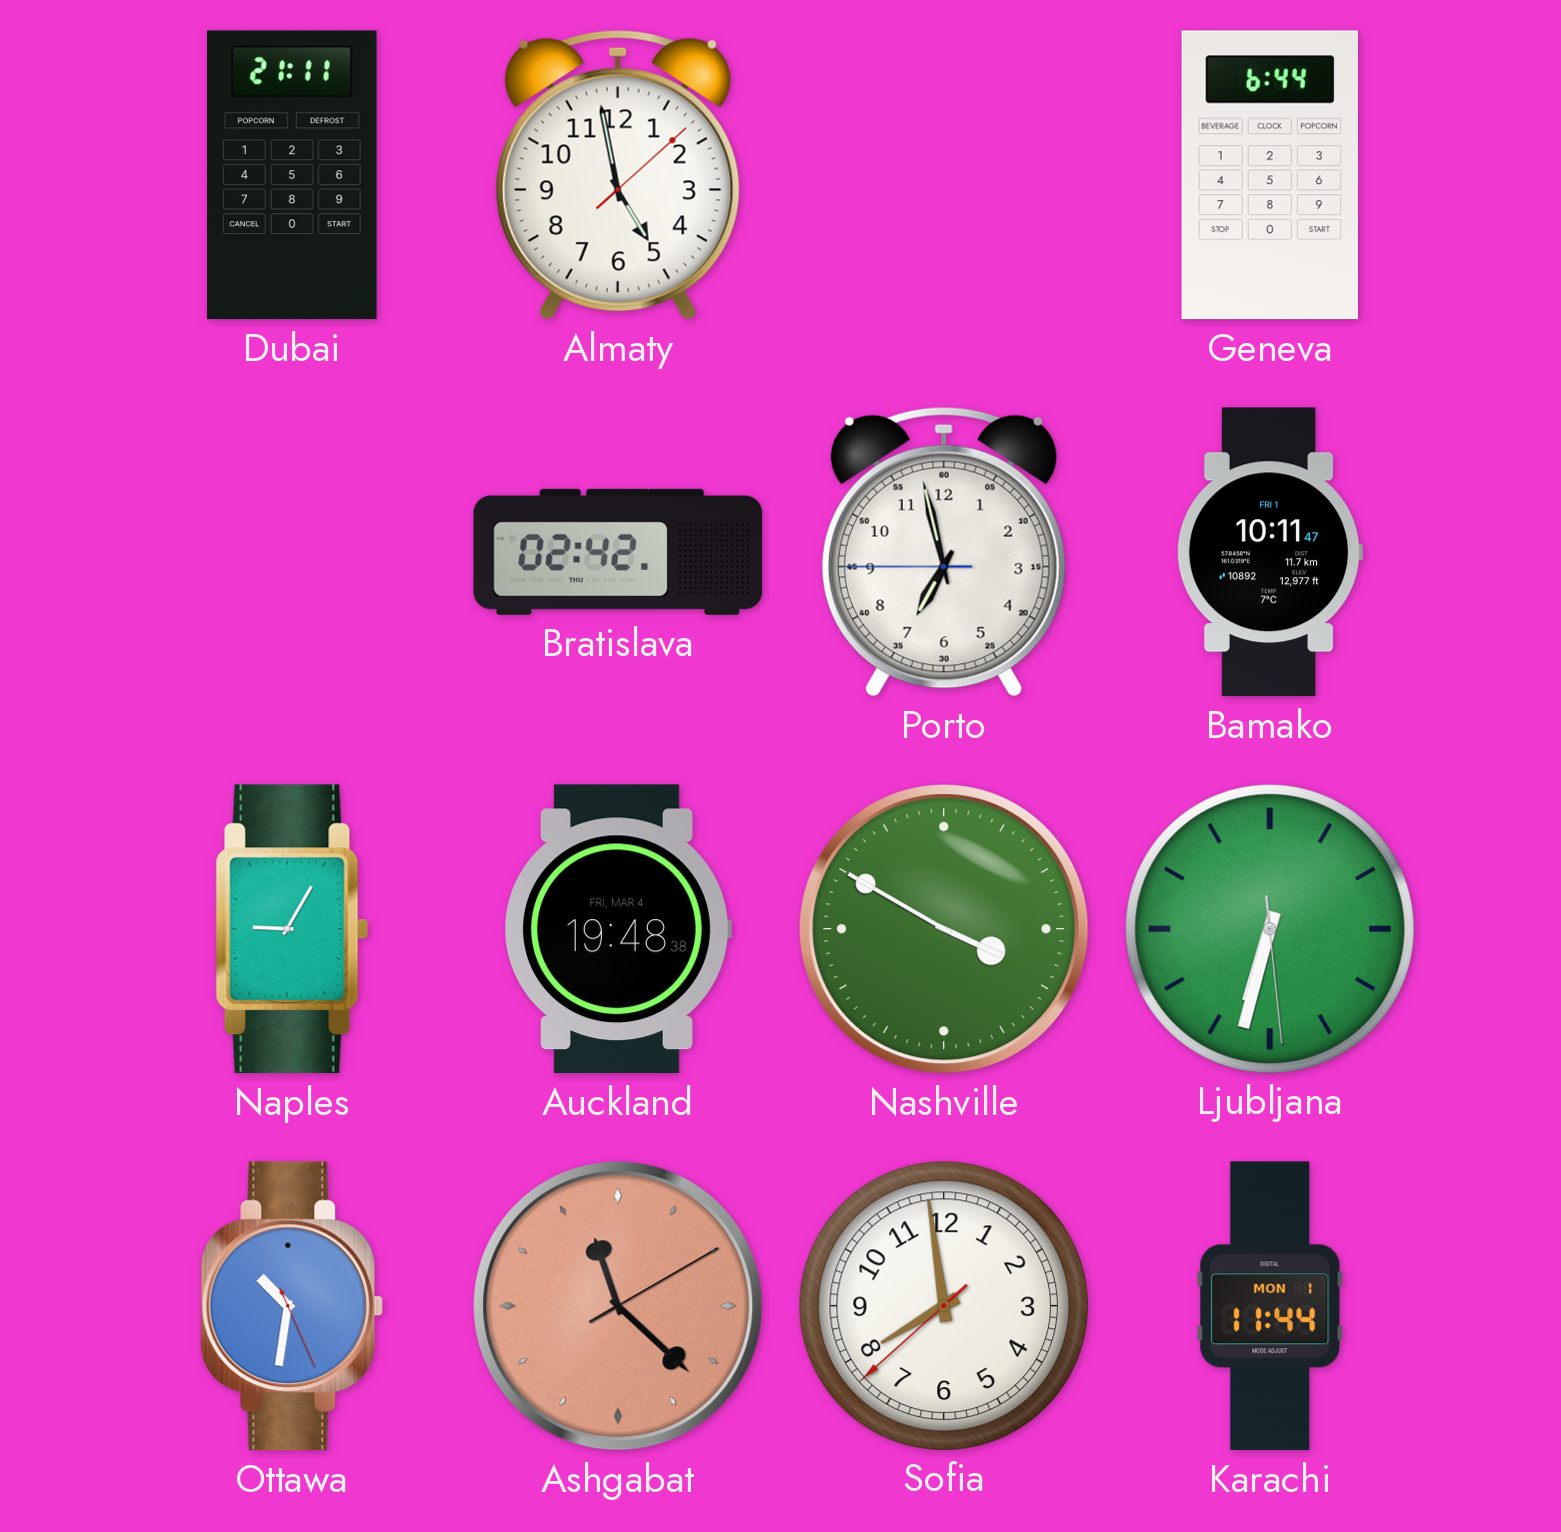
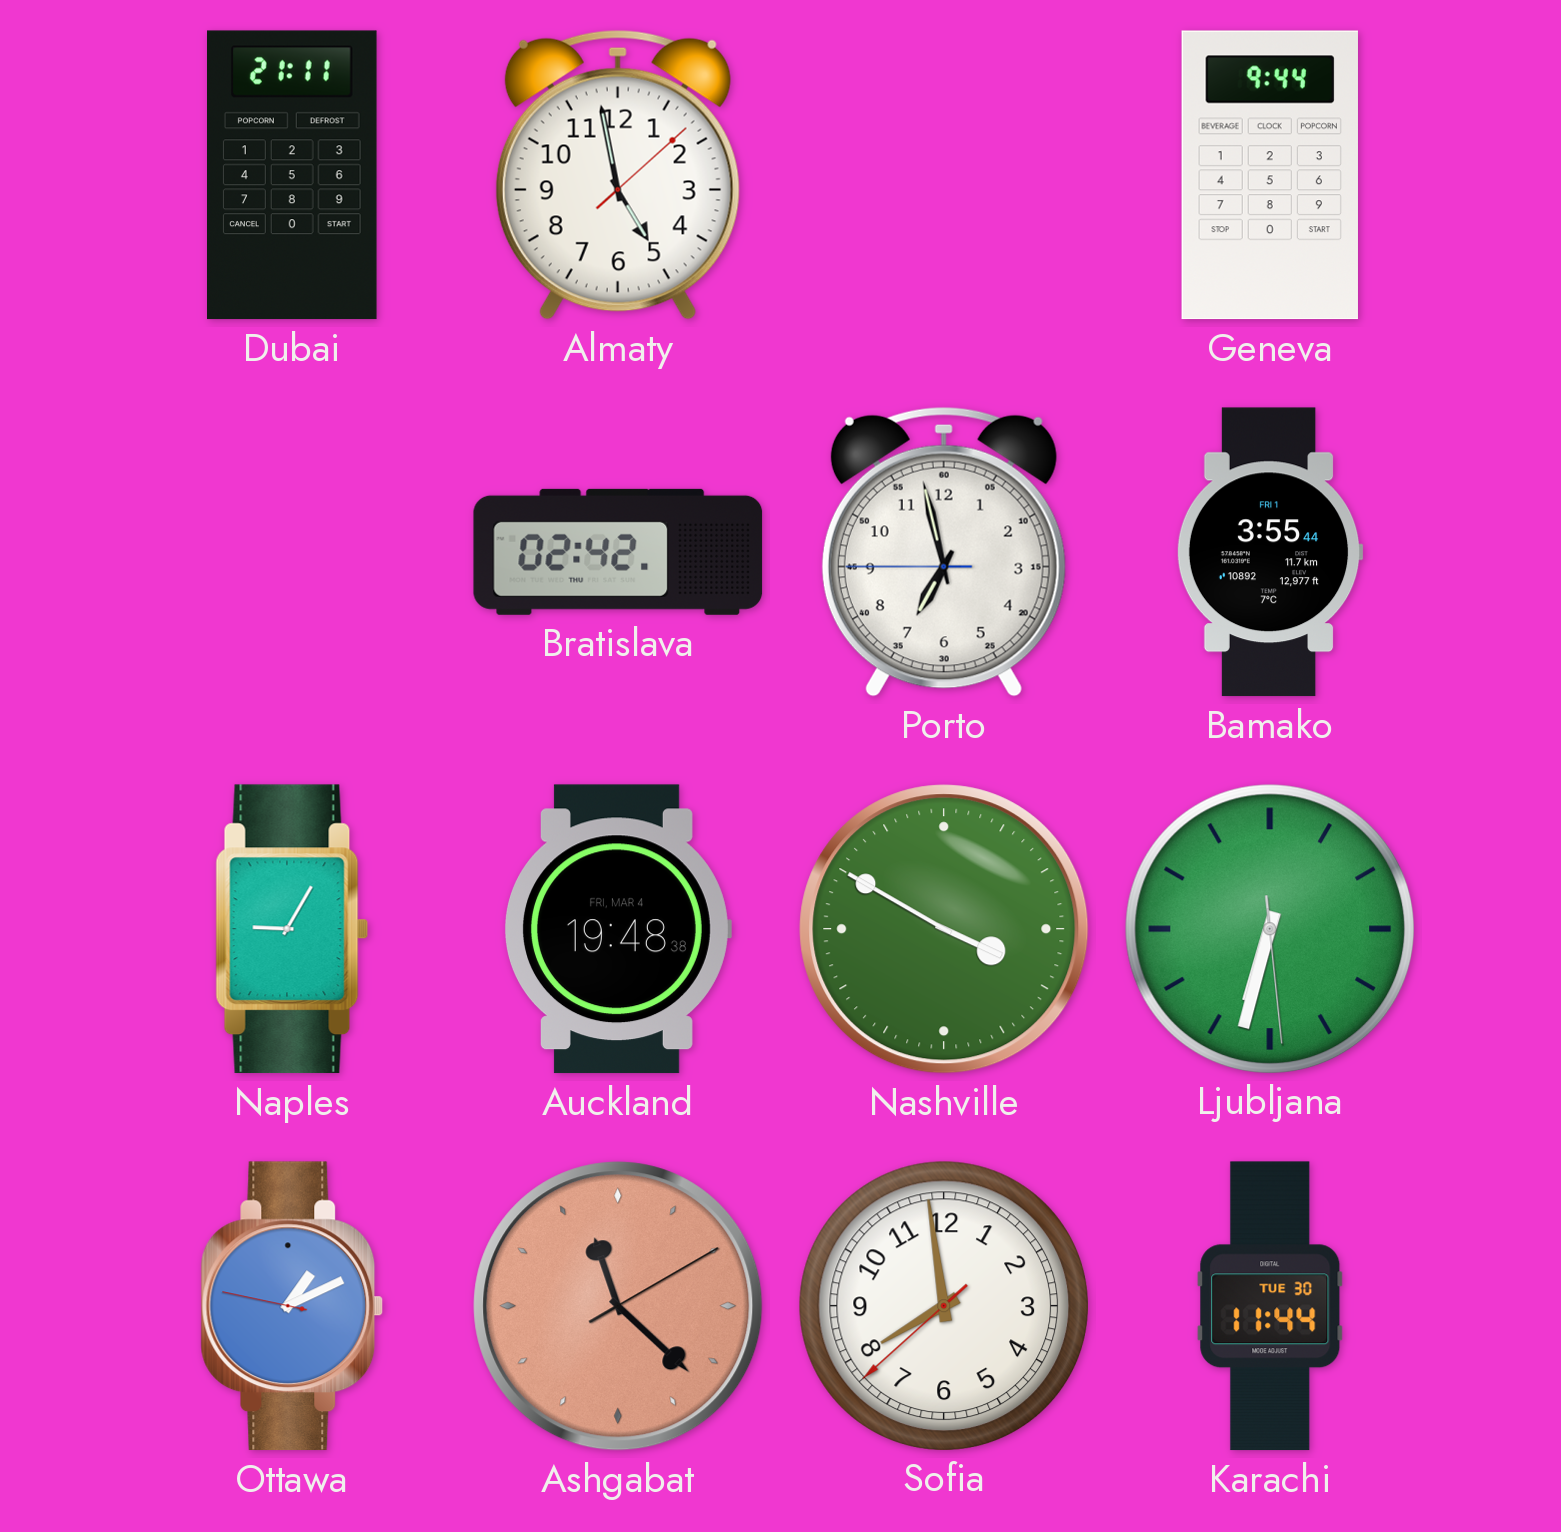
Geneva: 6:44 -> 9:44
Bamako: 10:11 -> 3:55
Ottawa: 10:31 -> 1:10
Karachi date: MON 1 -> TUE 30
